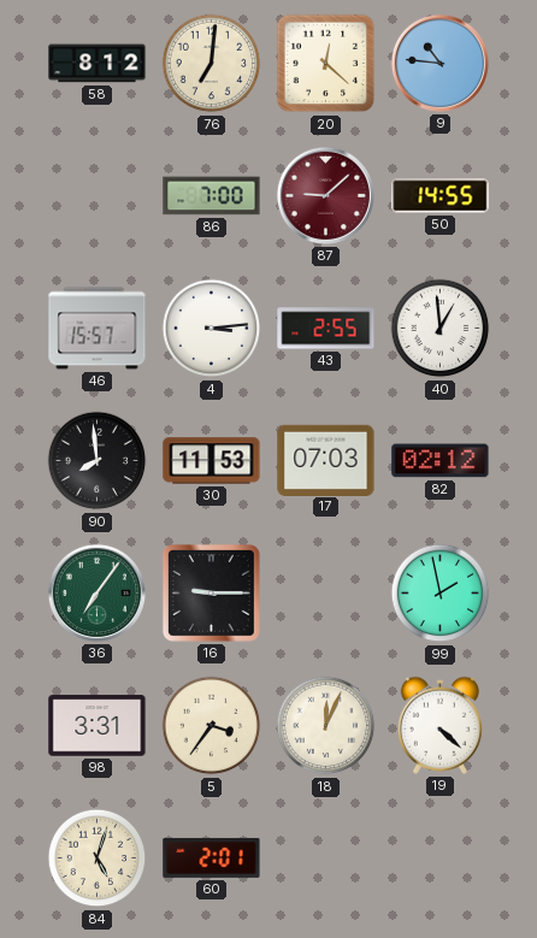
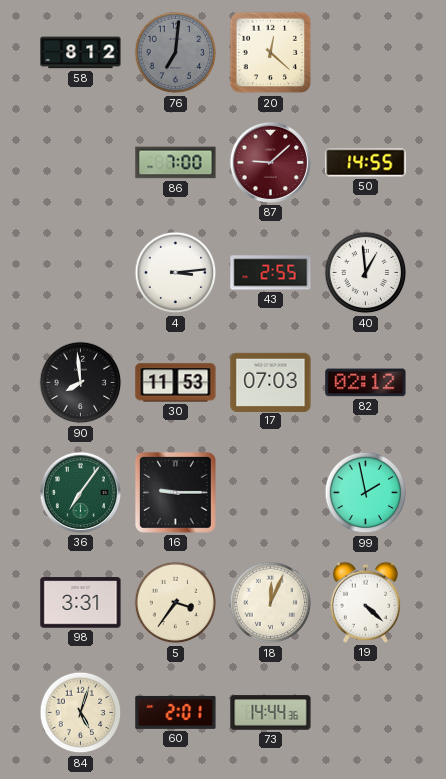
76 dial: cream -> grey
9: 10:46 -> none
46: 15:57 -> none
73: none -> 14:44
